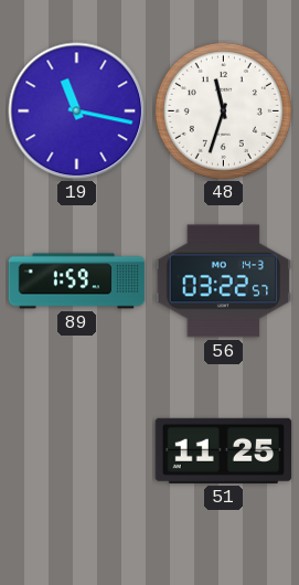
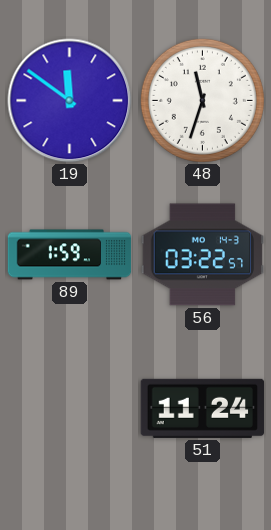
19: 11:17 -> 11:51
51: 11:25 -> 11:24
